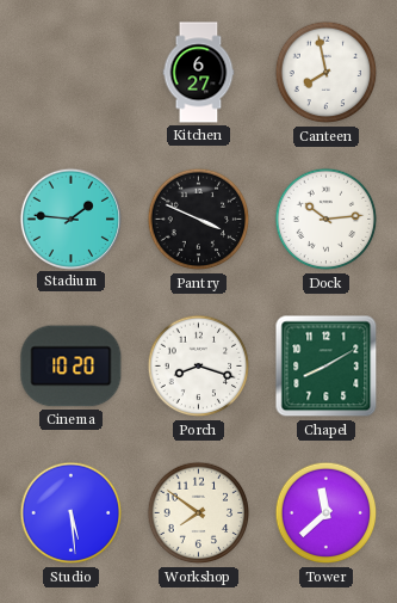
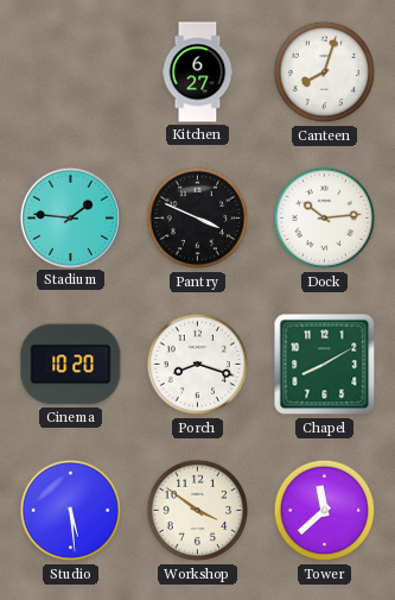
Canteen: 7:58 -> 8:03
Workshop: 7:51 -> 3:51
